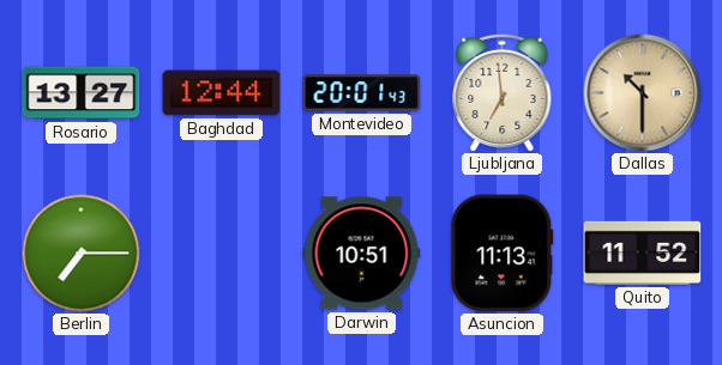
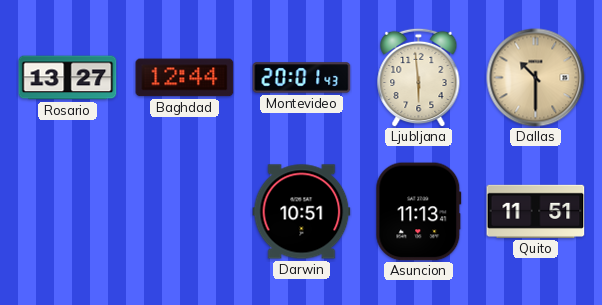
Ljubljana: 6:59 -> 5:59
Berlin: 7:15 -> none
Quito: 11:52 -> 11:51
